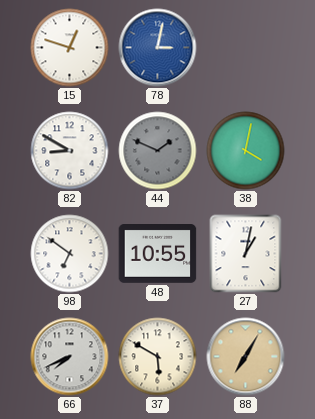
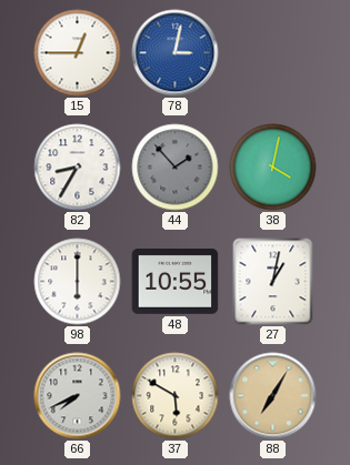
15: 12:48 -> 12:45
82: 8:50 -> 8:35
44: 1:49 -> 1:53
98: 6:51 -> 6:00
